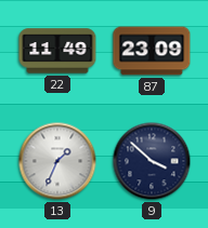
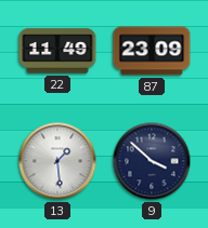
13: 1:34 -> 1:29
